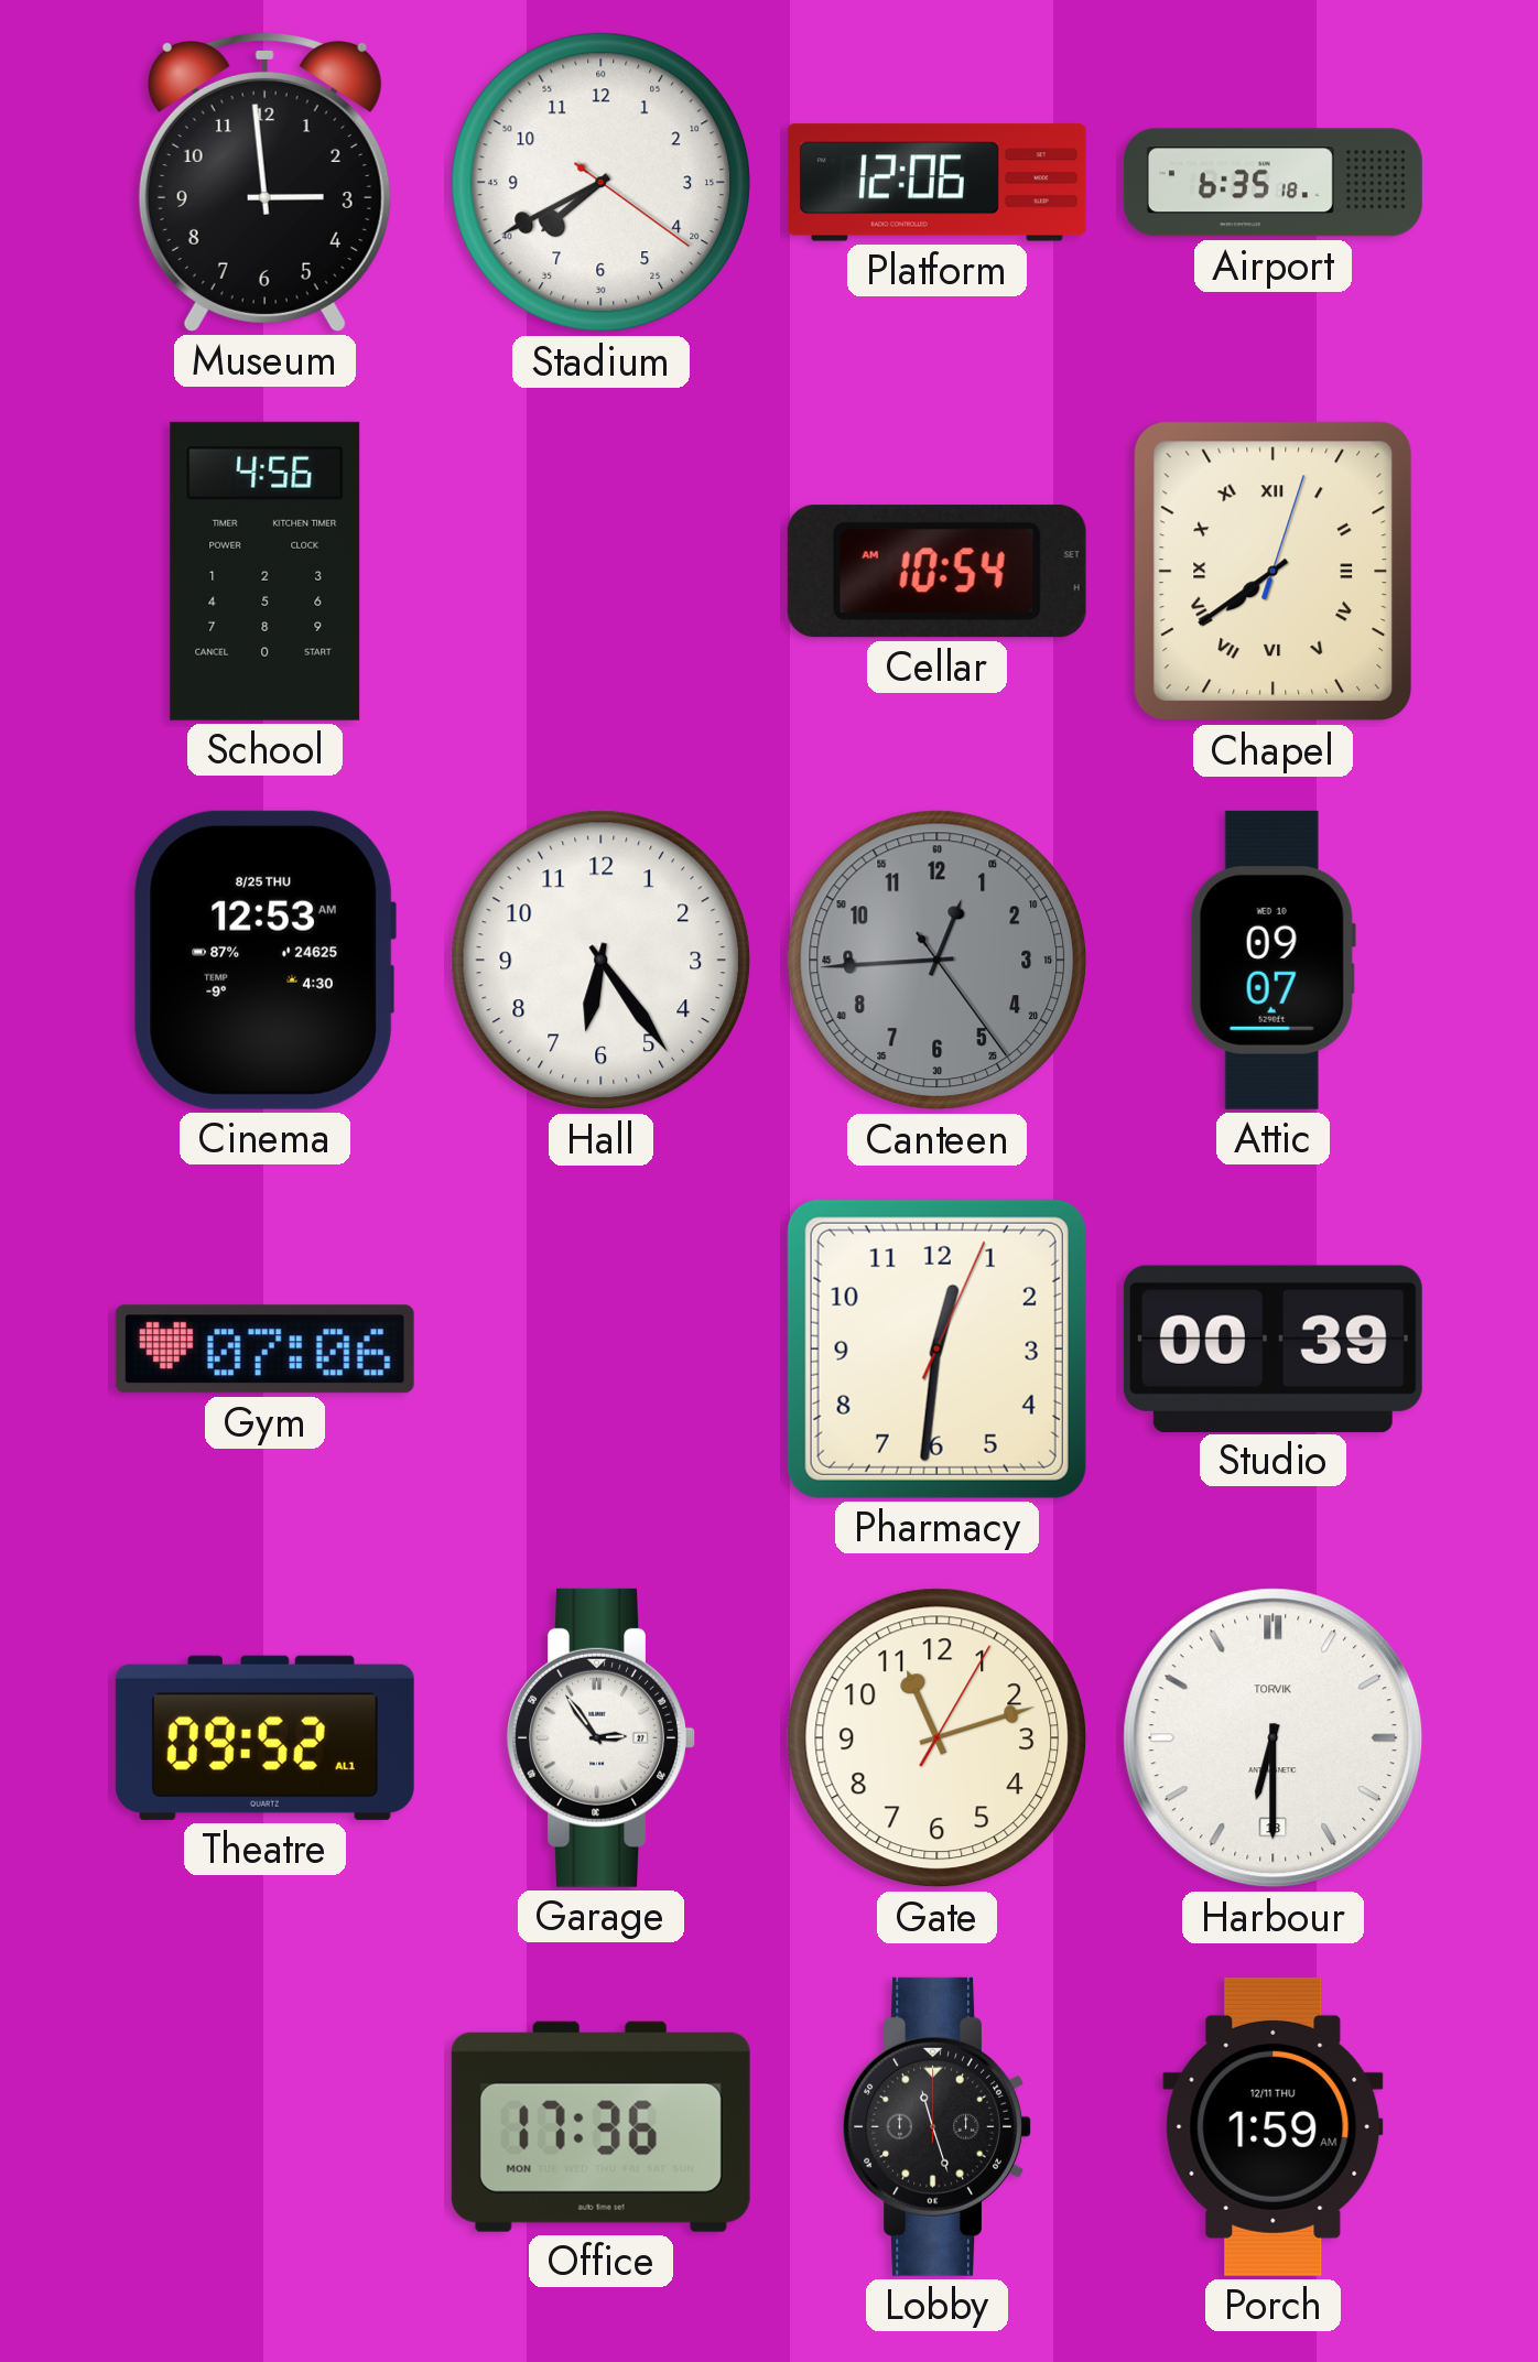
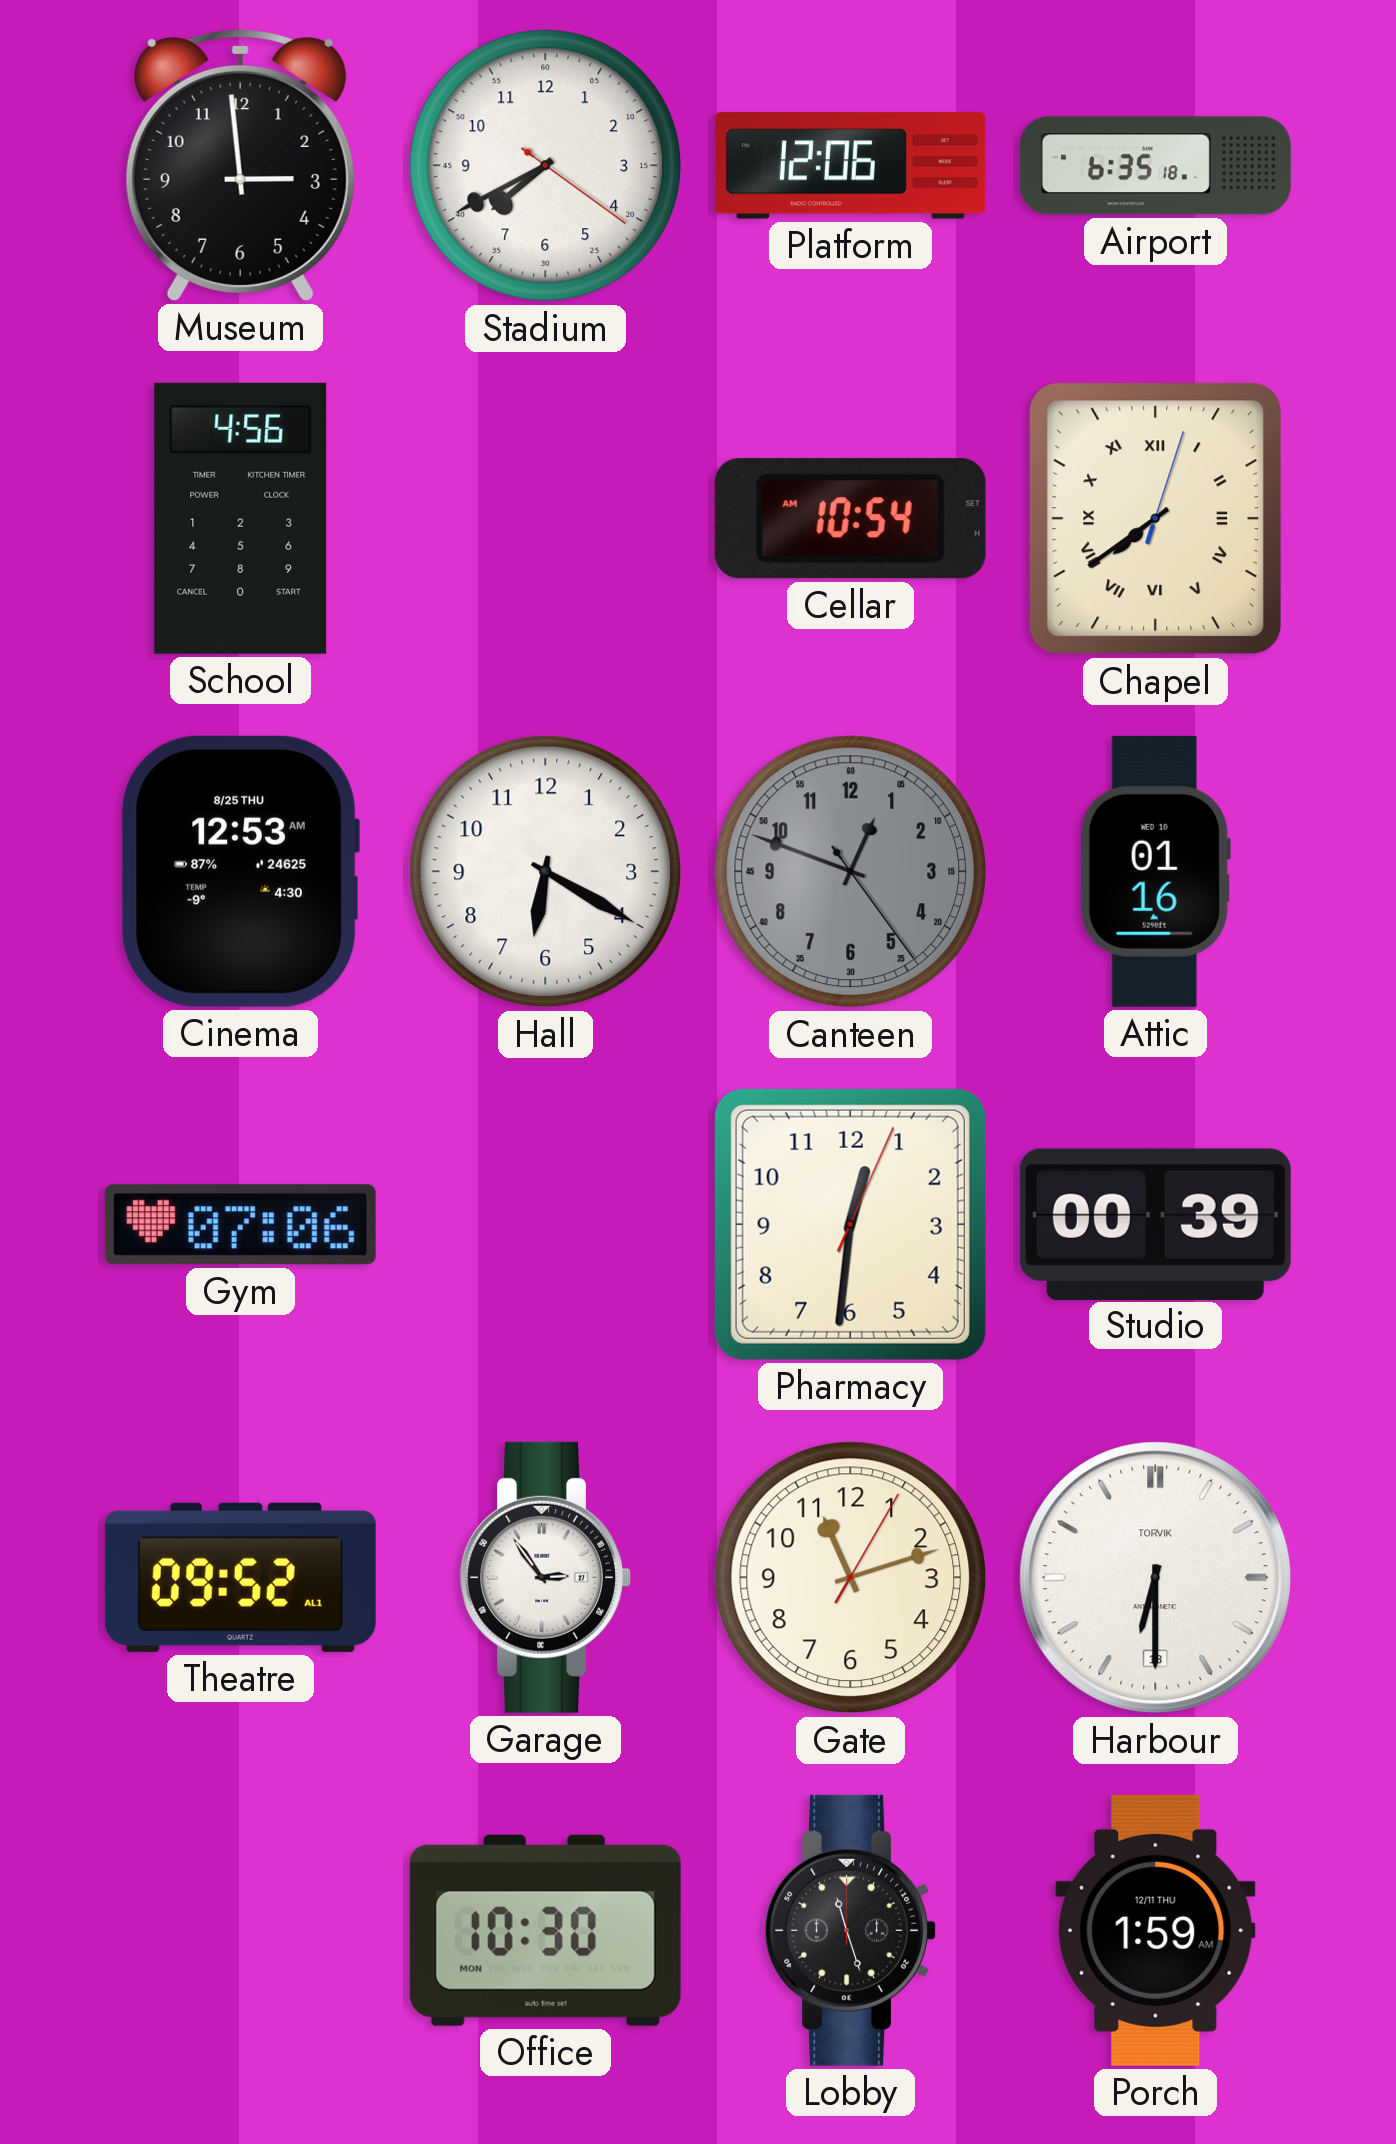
Hall: 6:24 -> 6:20
Canteen: 12:44 -> 12:48
Attic: 09:07 -> 01:16
Office: 17:36 -> 10:30
